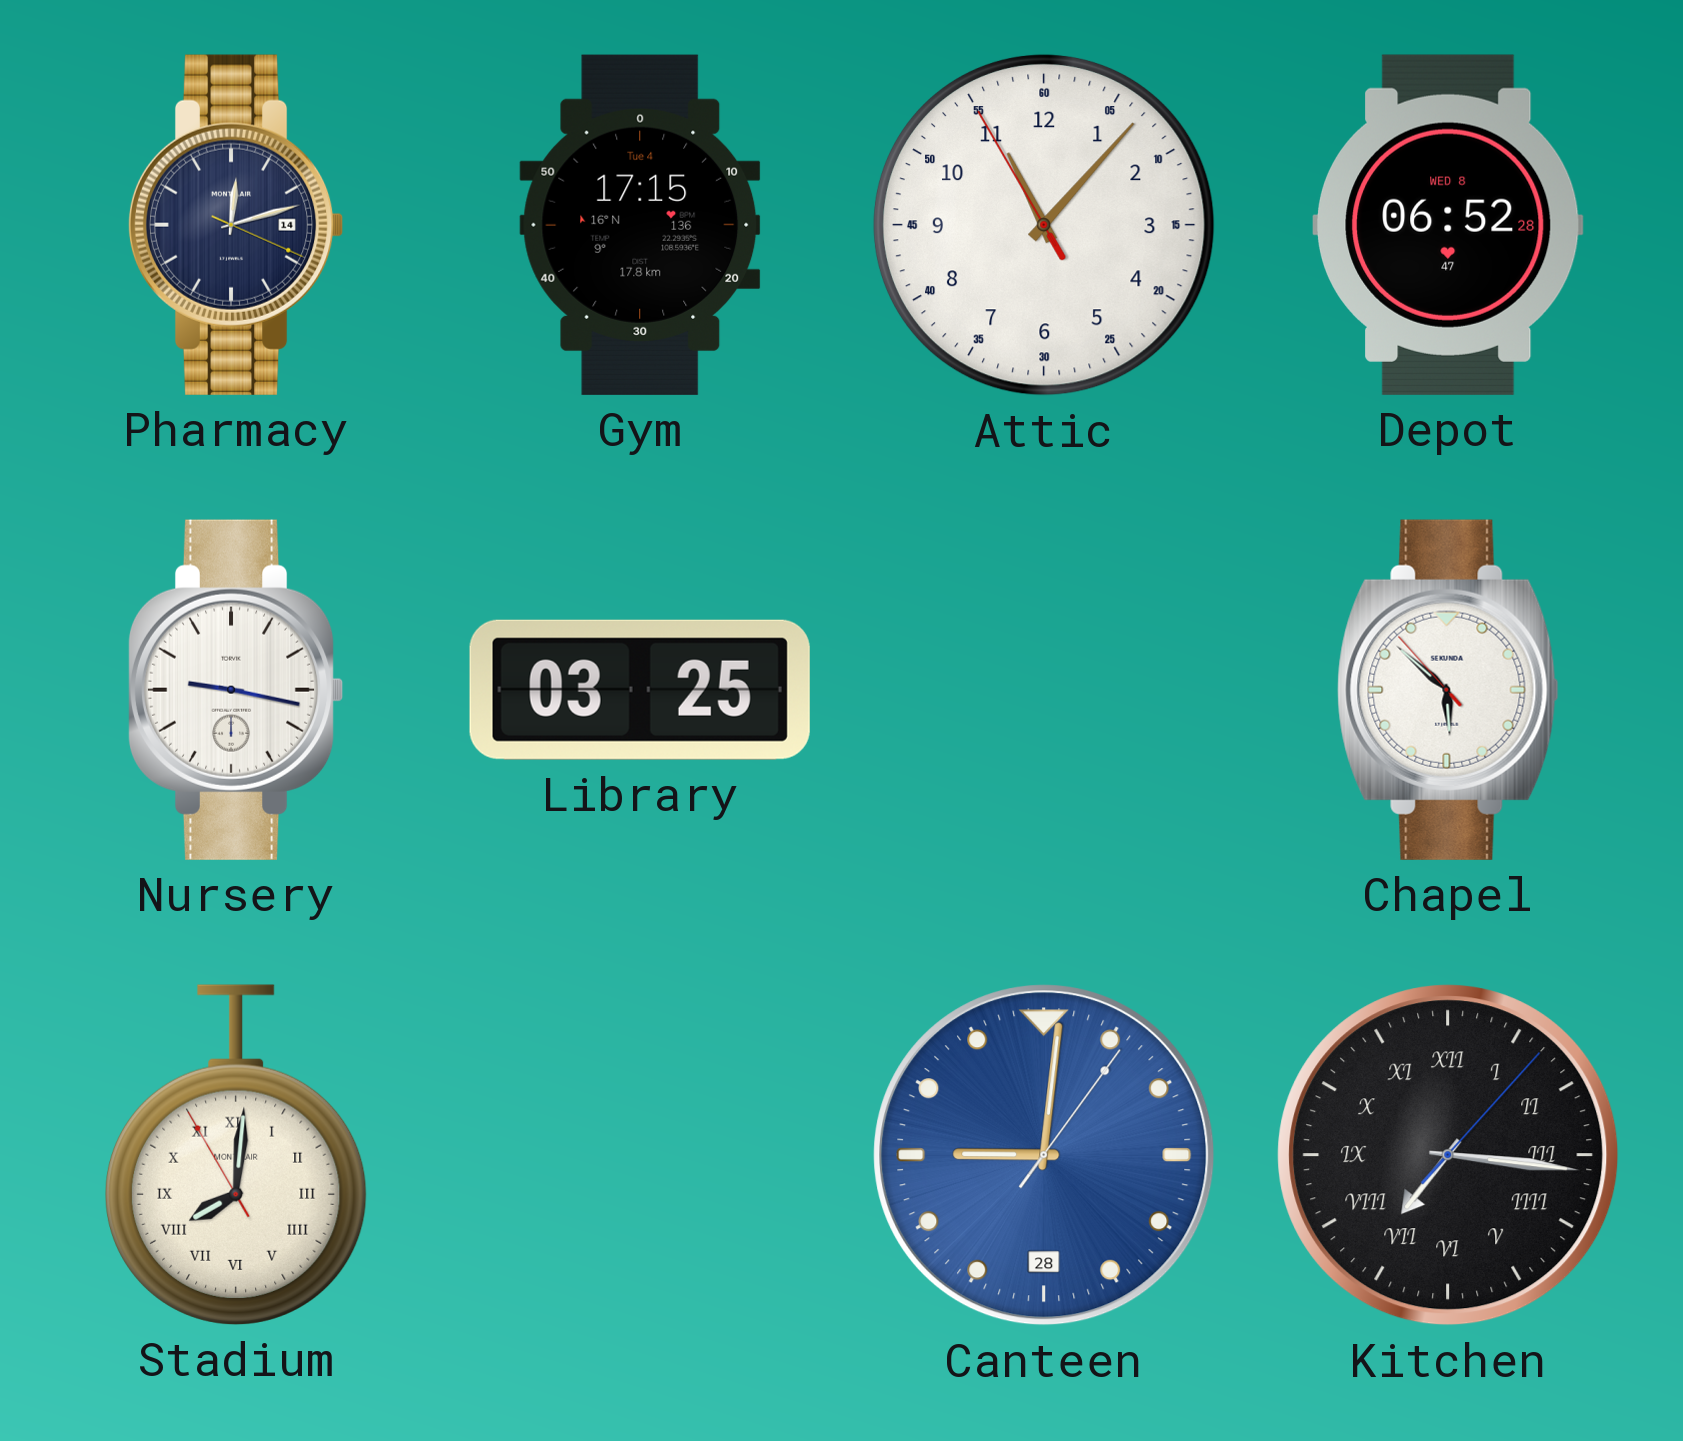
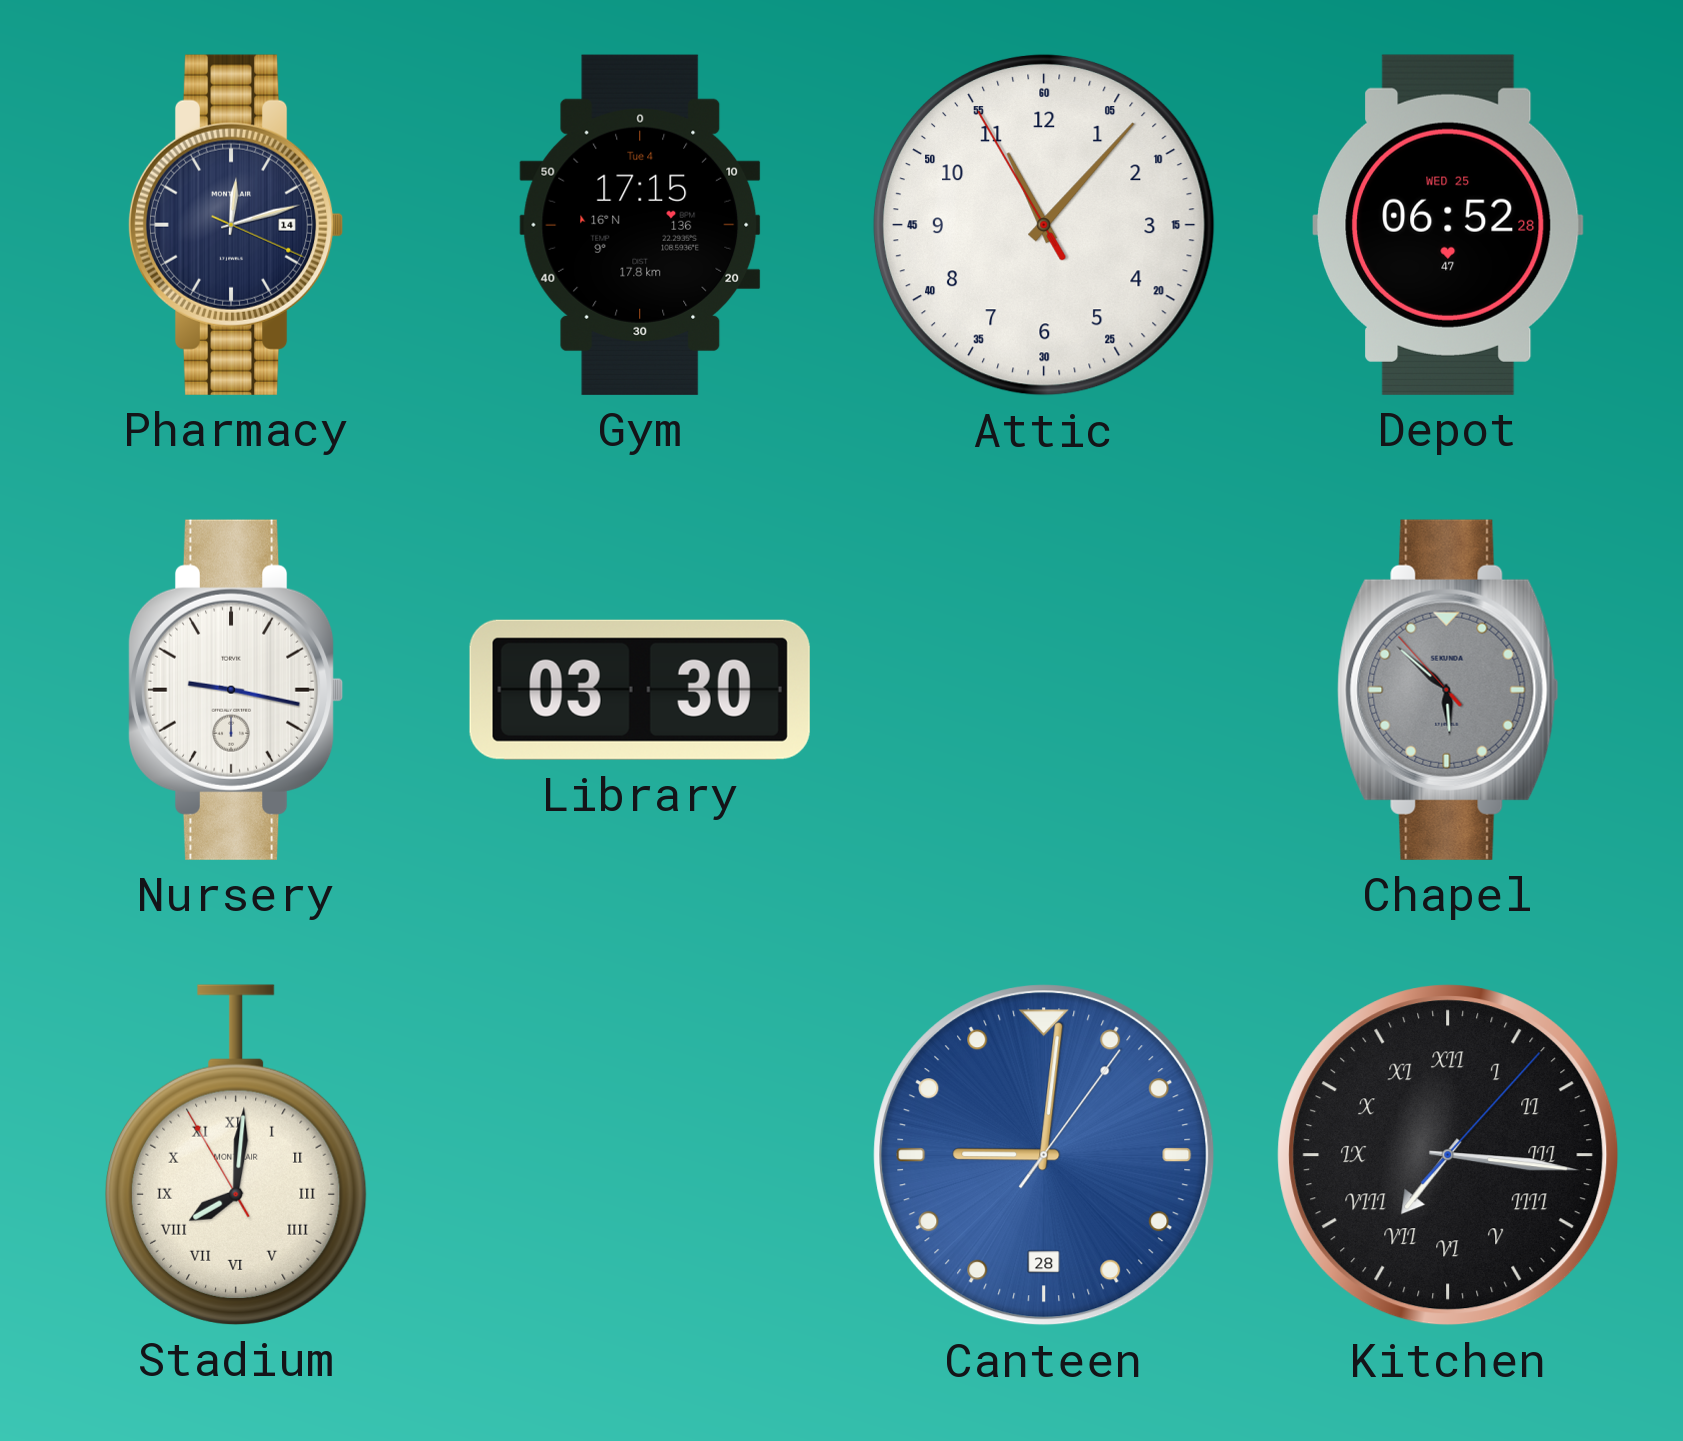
Depot date: WED 8 -> WED 25
Library: 03:25 -> 03:30
Chapel dial: white -> grey
